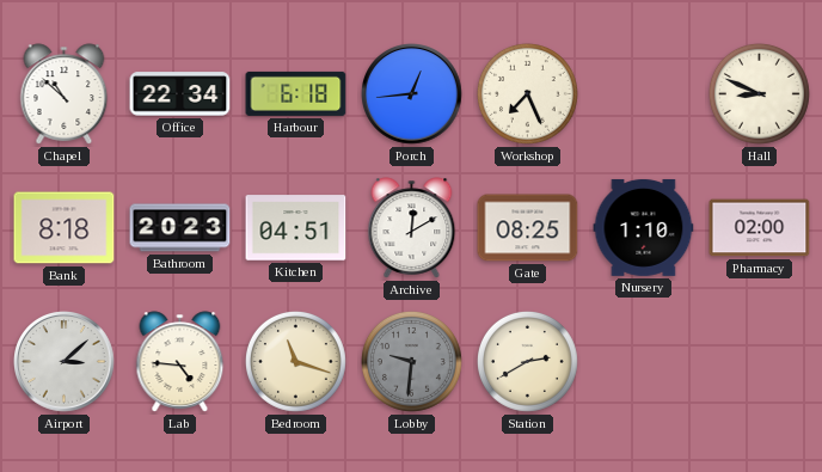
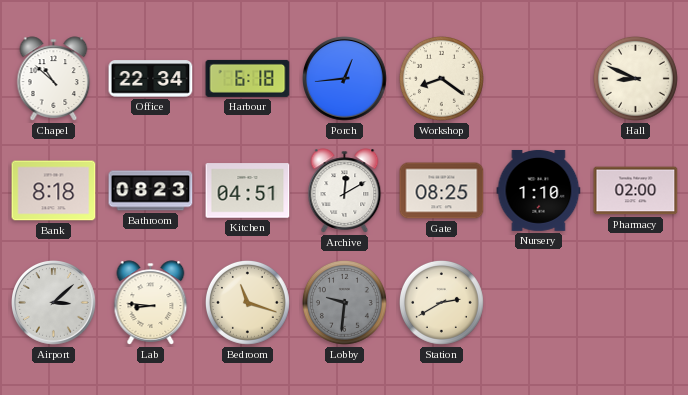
Workshop: 7:26 -> 8:21
Bathroom: 20:23 -> 08:23
Lab: 4:46 -> 8:46
